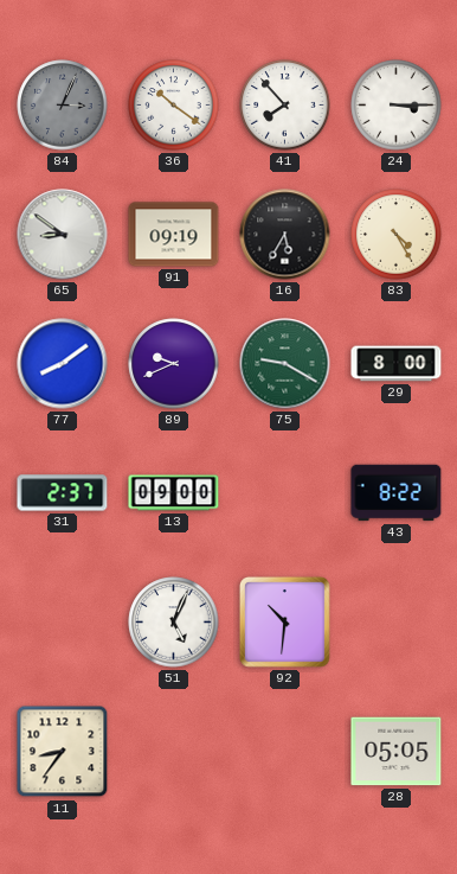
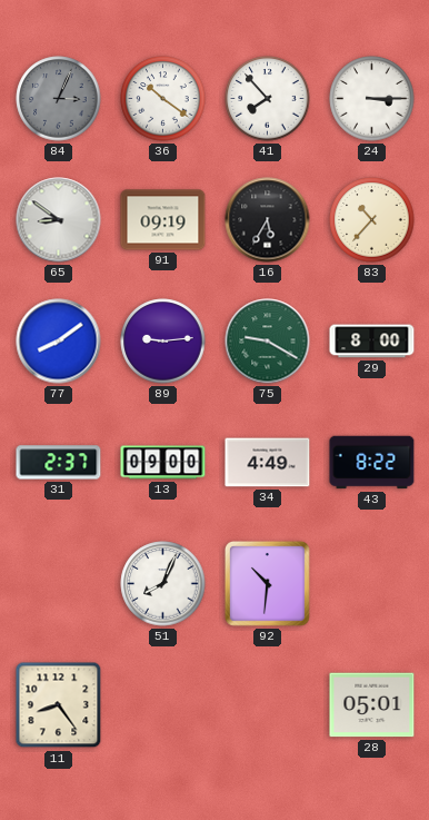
83: 4:25 -> 10:37
89: 9:41 -> 9:14
34: none -> 4:49
51: 5:04 -> 8:04
11: 8:36 -> 8:24
28: 05:05 -> 05:01
